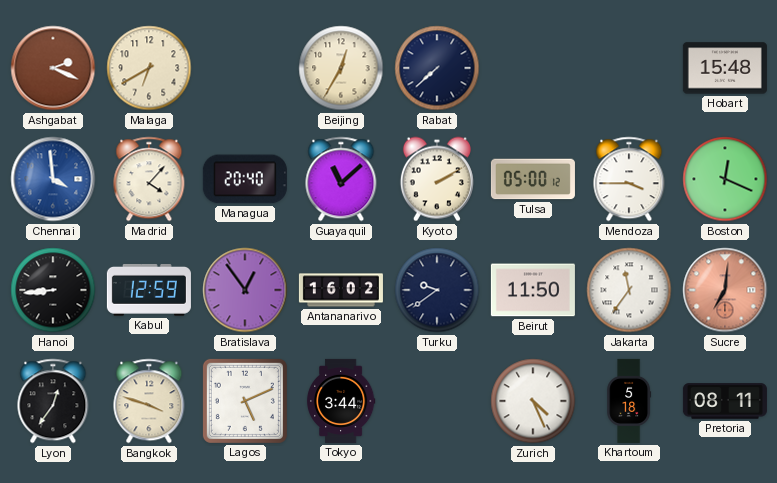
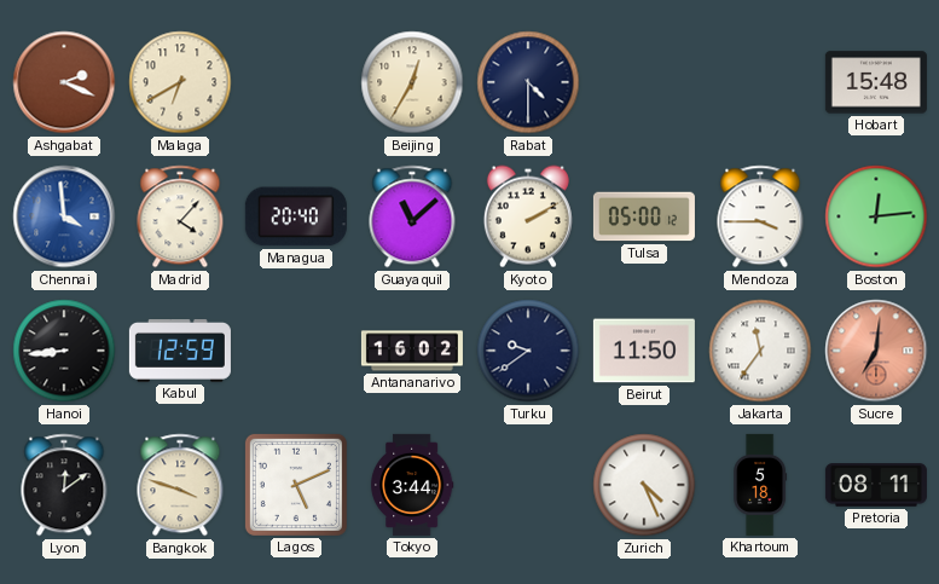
Rabat: 7:38 -> 4:30
Boston: 12:19 -> 12:14
Bratislava: 12:54 -> none
Lyon: 12:36 -> 12:09
